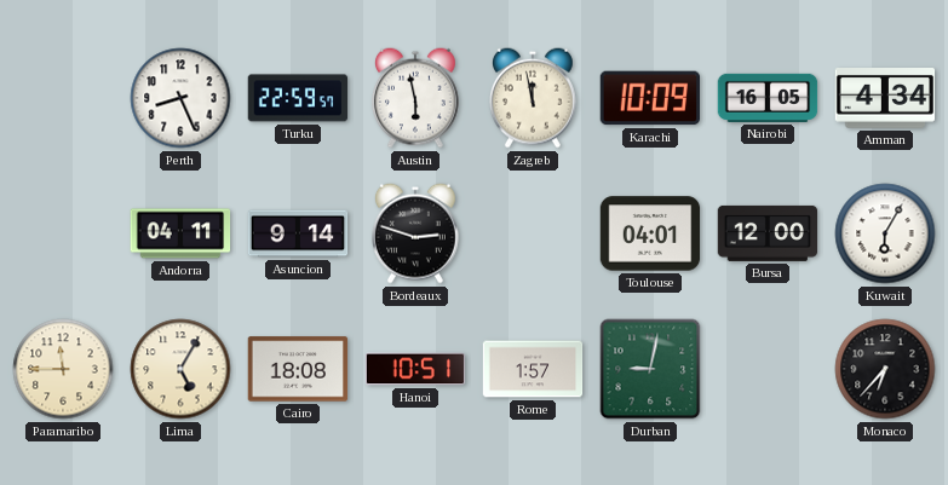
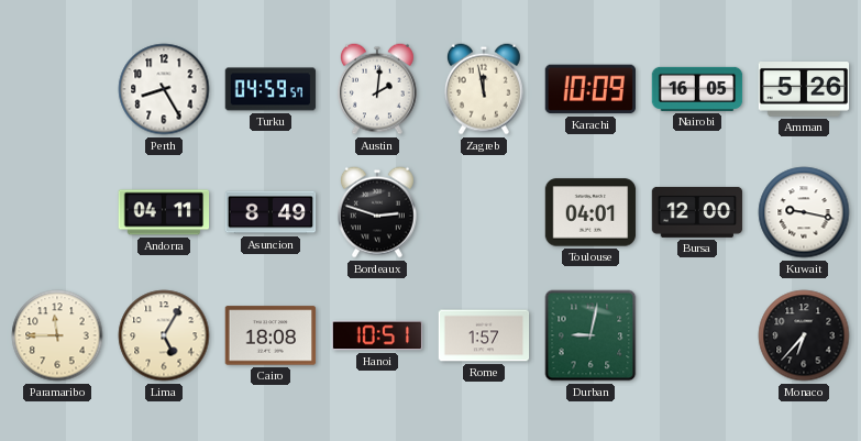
Perth: 8:26 -> 8:25
Turku: 22:59 -> 04:59
Austin: 5:58 -> 2:01
Amman: 4:34 -> 5:26
Asuncion: 9:14 -> 8:49
Kuwait: 6:05 -> 9:17
